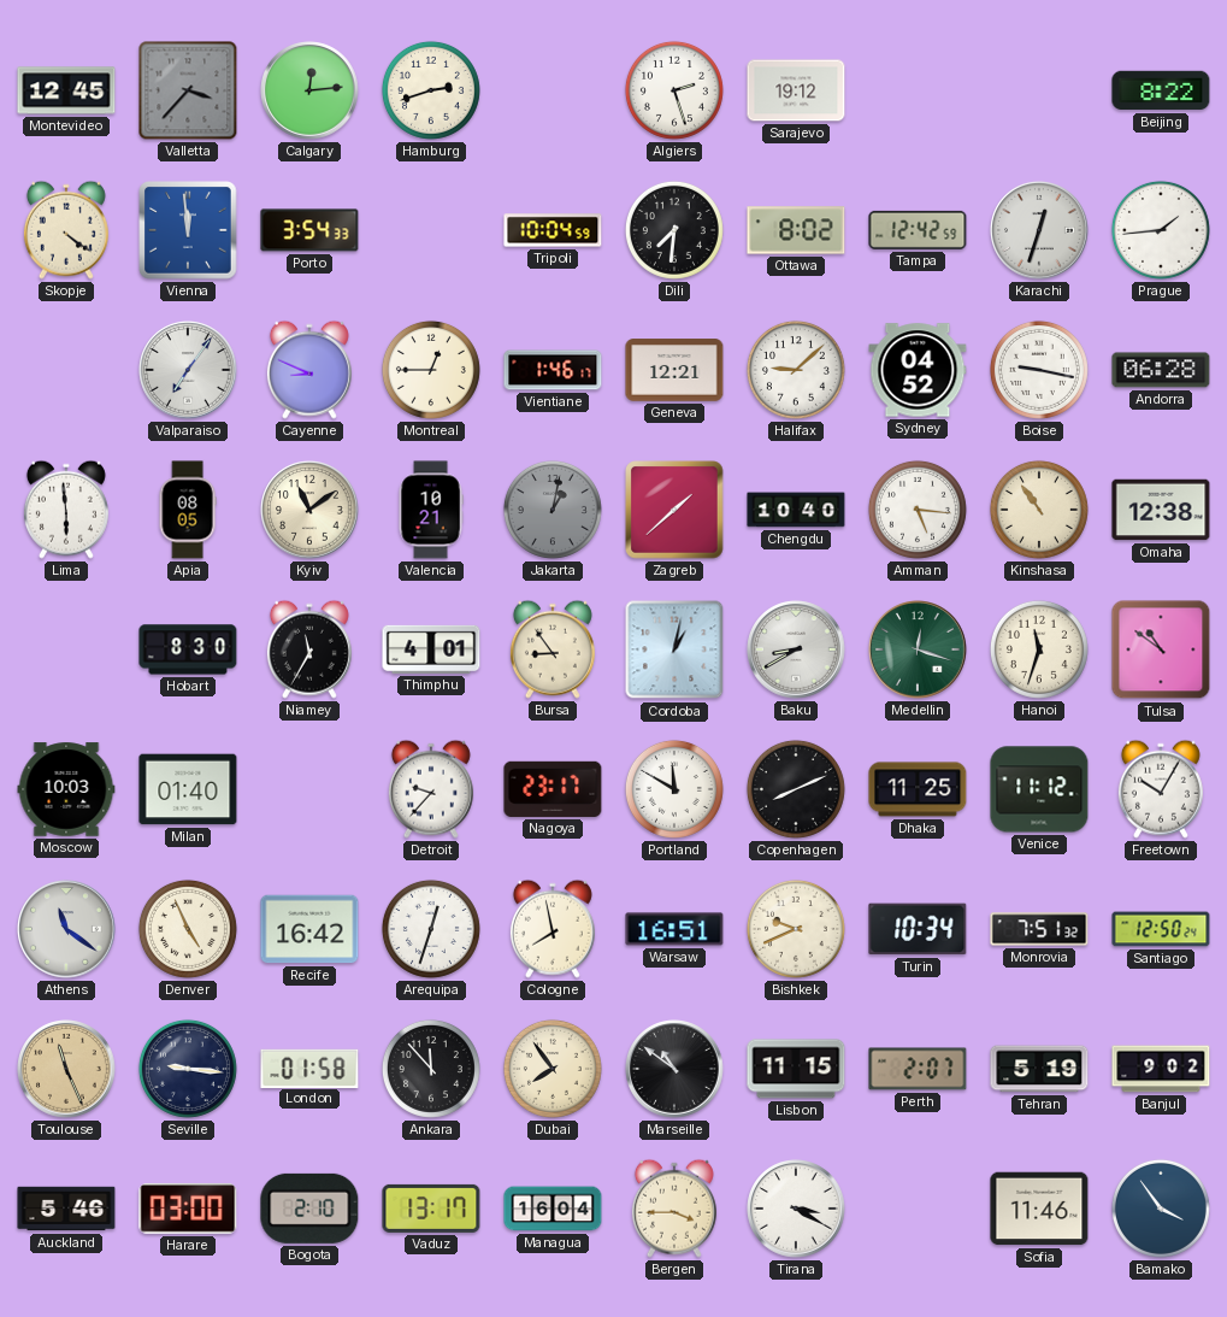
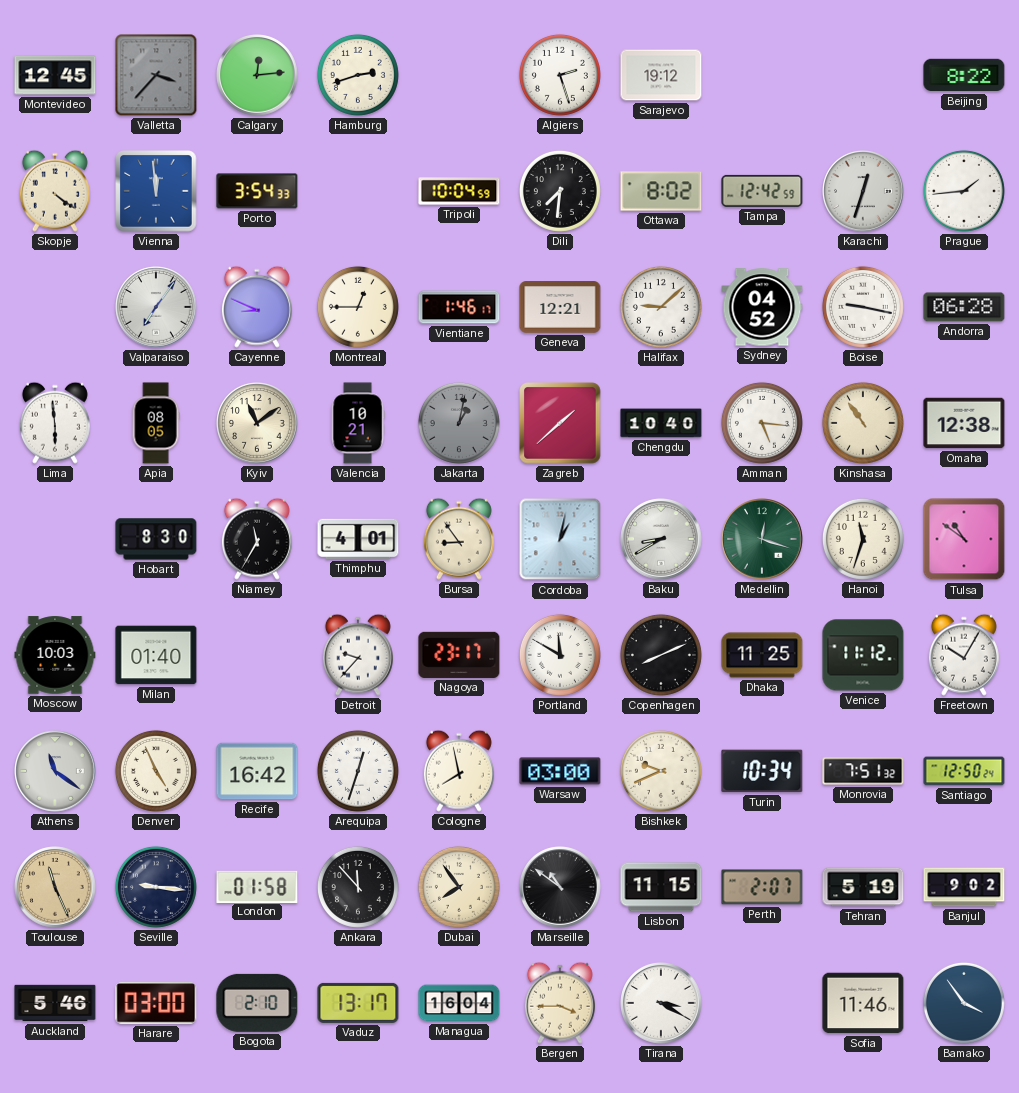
Warsaw: 16:51 -> 03:00
